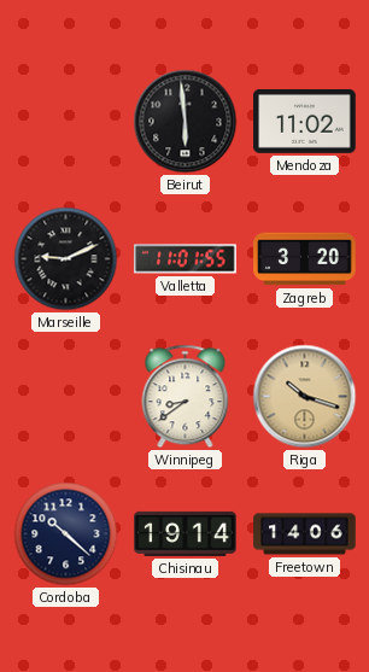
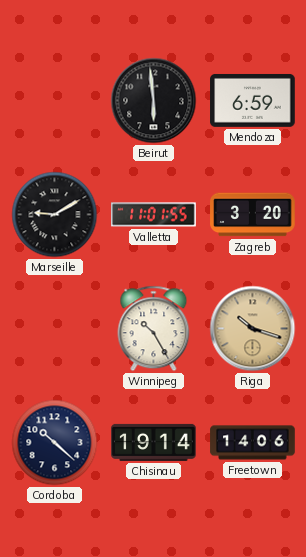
Mendoza: 11:02 -> 6:59
Marseille: 9:11 -> 9:10
Winnipeg: 8:39 -> 10:25
